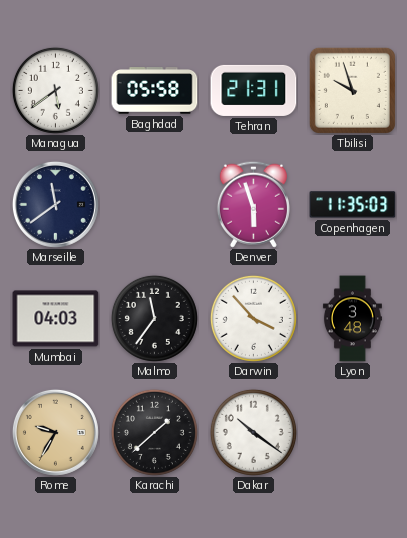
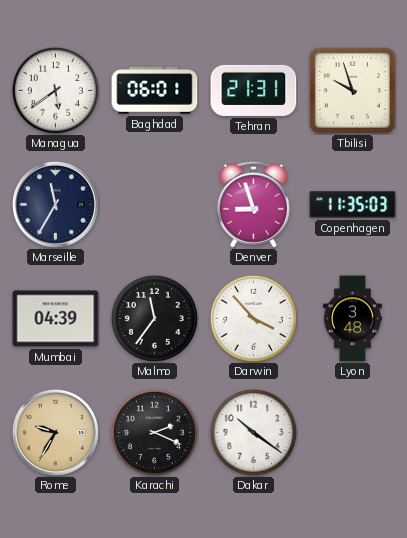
Baghdad: 05:58 -> 06:01
Marseille: 11:39 -> 11:35
Denver: 5:57 -> 8:57
Mumbai: 04:03 -> 04:39
Karachi: 1:38 -> 2:19
